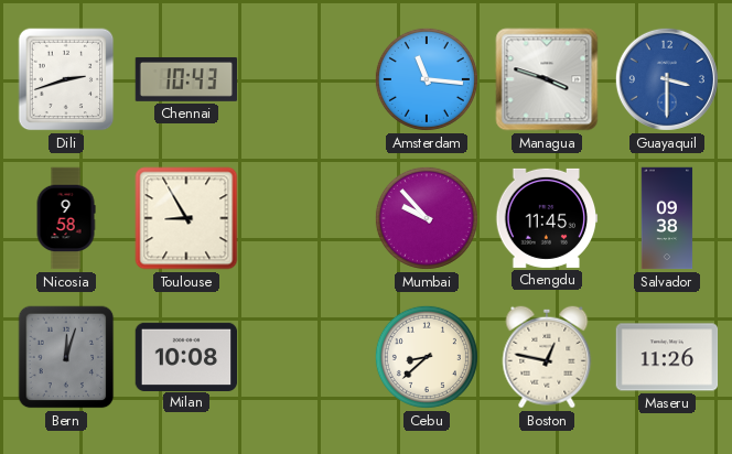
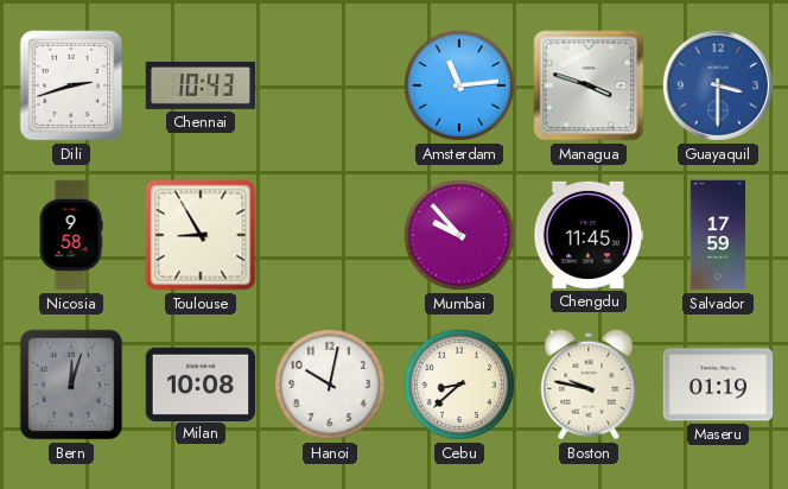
Amsterdam: 11:16 -> 11:14
Salvador: 09:38 -> 17:59
Hanoi: none -> 10:02
Boston: 12:47 -> 9:47
Maseru: 11:26 -> 01:19
